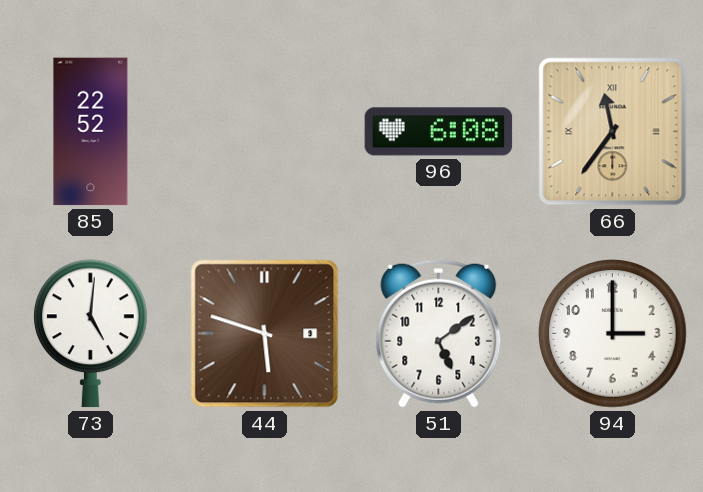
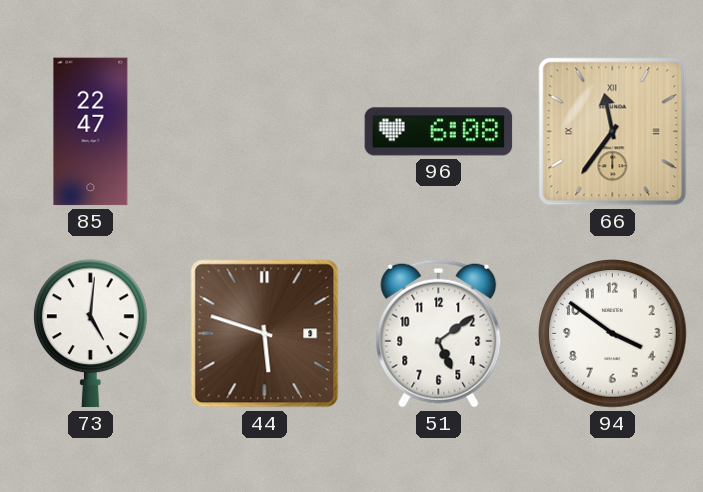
85: 22:52 -> 22:47
94: 3:00 -> 3:51
